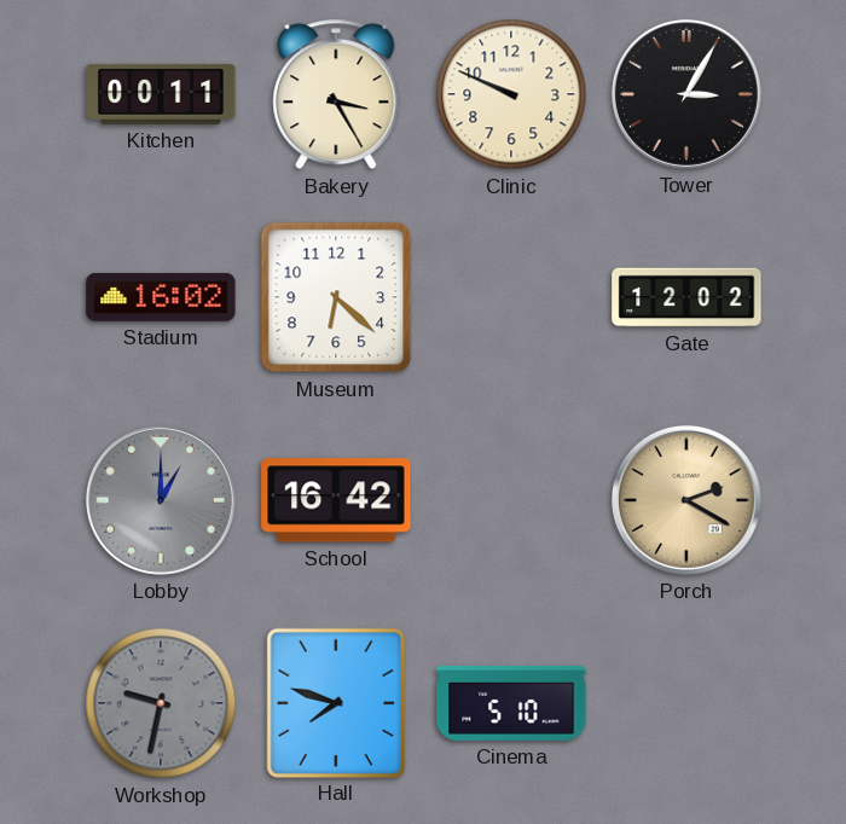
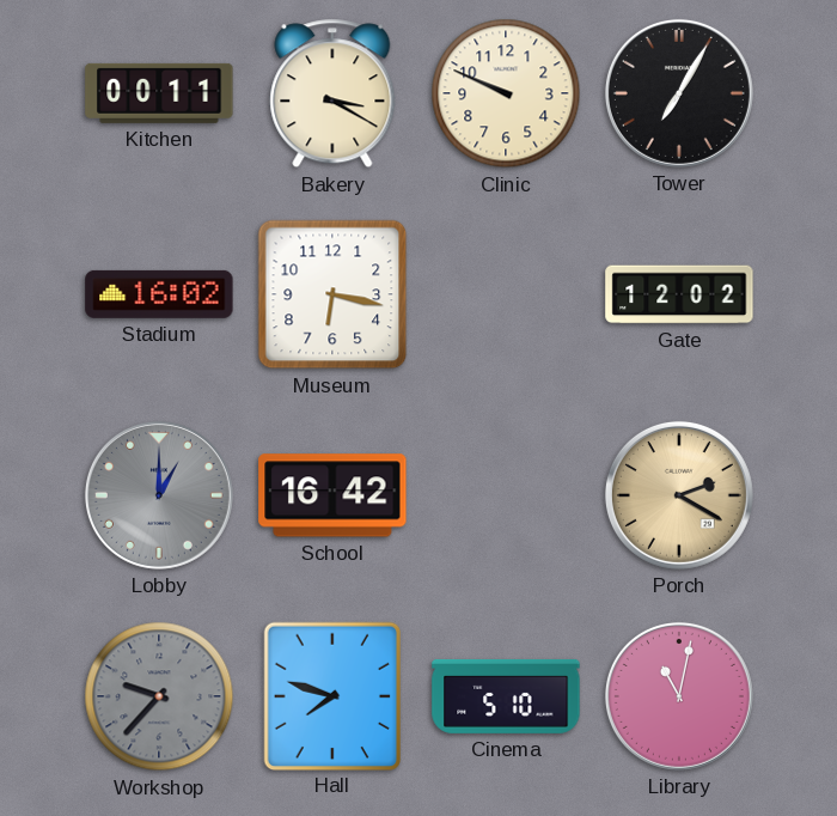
Bakery: 3:25 -> 3:20
Tower: 3:05 -> 7:05
Museum: 6:22 -> 6:17
Workshop: 9:32 -> 9:37
Library: none -> 11:02
